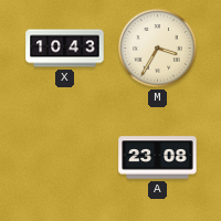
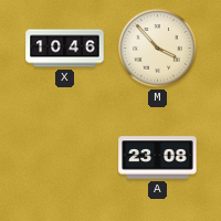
X: 10:43 -> 10:46
M: 3:35 -> 3:53
